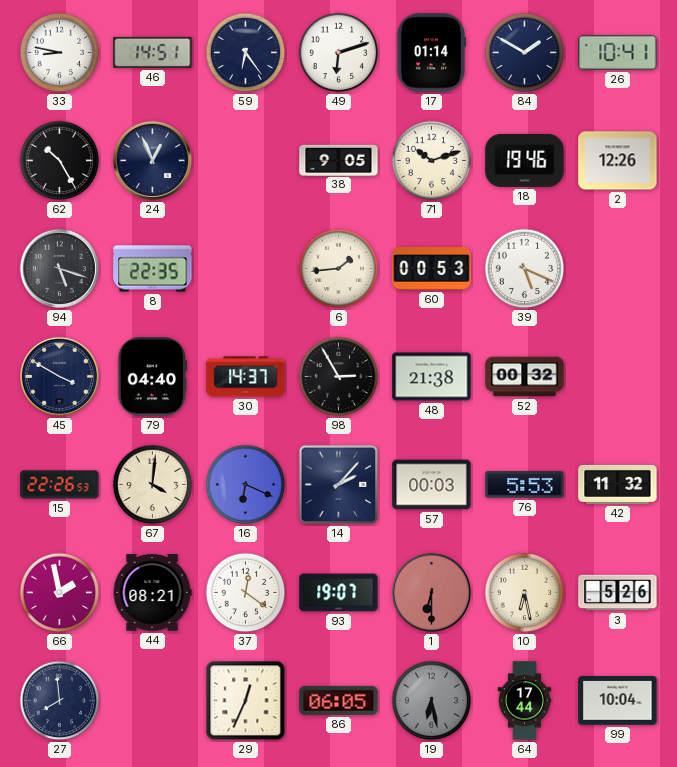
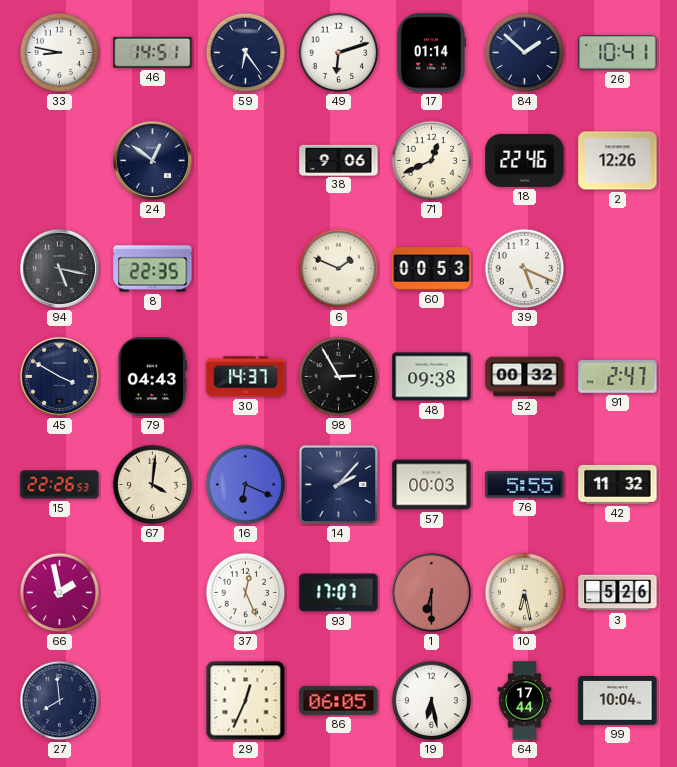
84: 1:50 -> 1:52
62: 10:25 -> none
24: 12:56 -> 12:51
38: 9:05 -> 9:06
71: 10:12 -> 12:41
18: 19:46 -> 22:46
94: 5:18 -> 5:17
6: 1:44 -> 1:49
79: 04:40 -> 04:43
48: 21:38 -> 09:38
91: none -> 2:47
76: 5:53 -> 5:55
44: 08:21 -> none
37: 12:21 -> 12:26
93: 19:07 -> 17:07
19 dial: grey -> white
